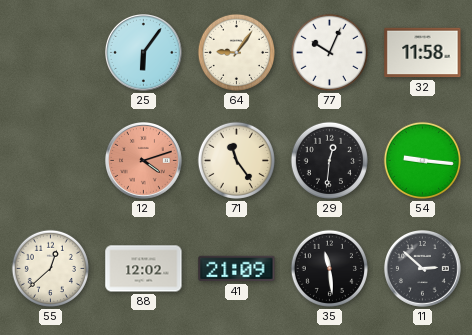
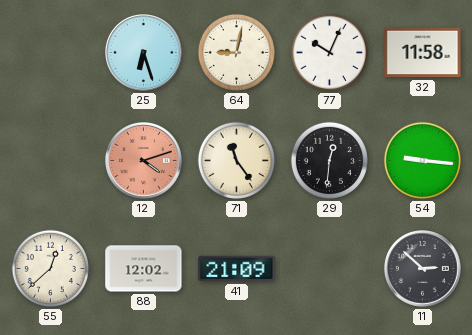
25: 6:06 -> 6:27
64: 9:06 -> 9:02
35: 11:29 -> none
